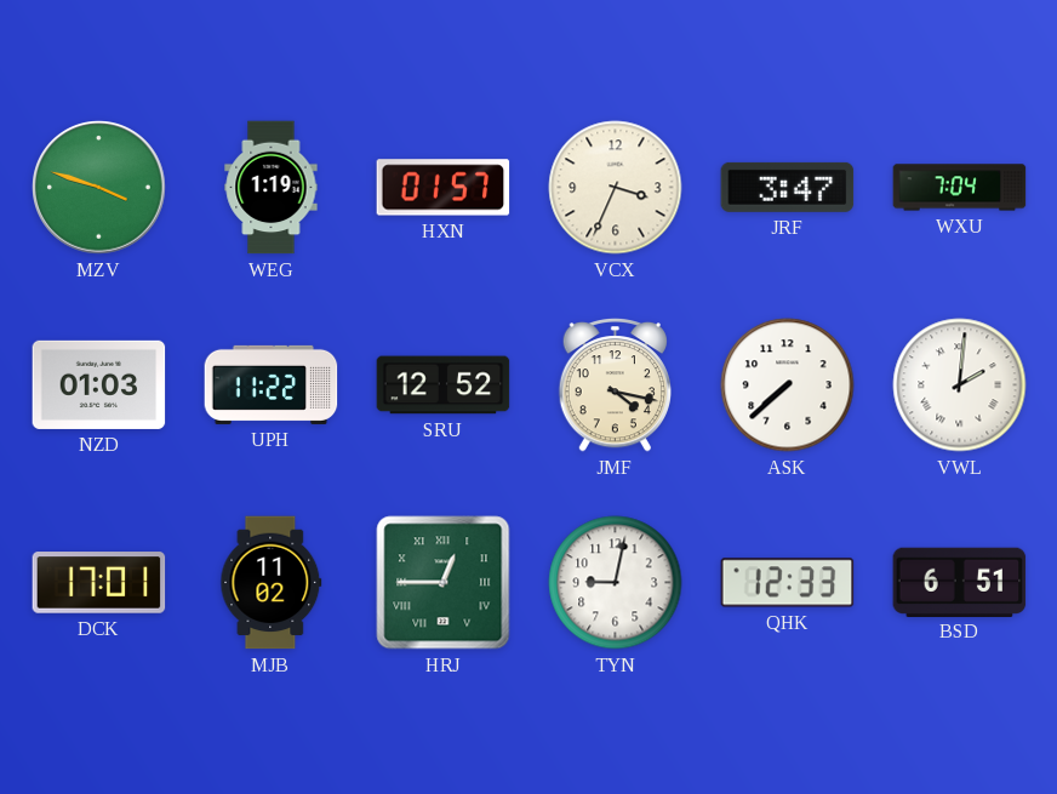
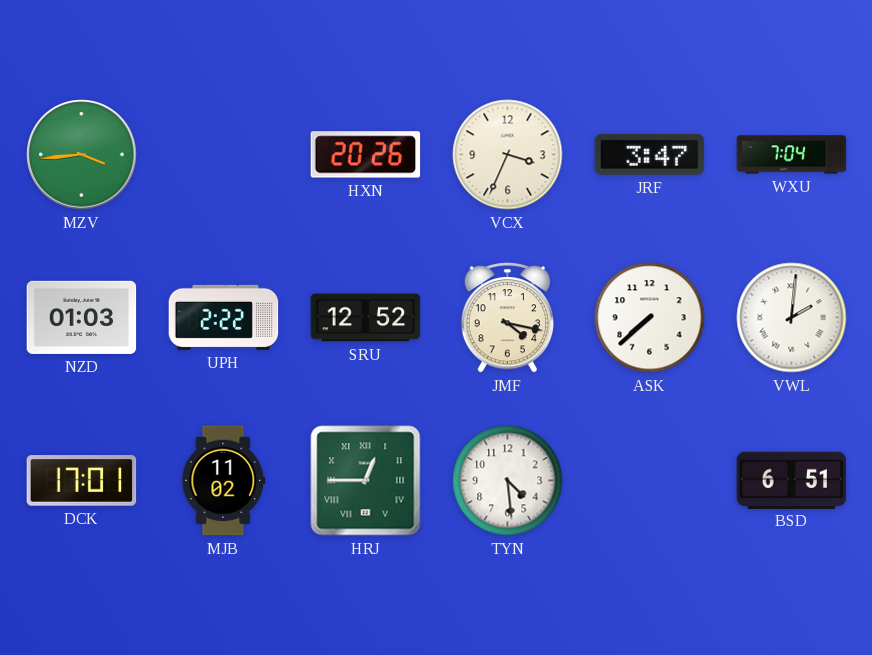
MZV: 3:48 -> 3:44
WEG: 1:19 -> none
HXN: 01:57 -> 20:26
UPH: 11:22 -> 2:22
TYN: 9:02 -> 4:29
QHK: 12:33 -> none
